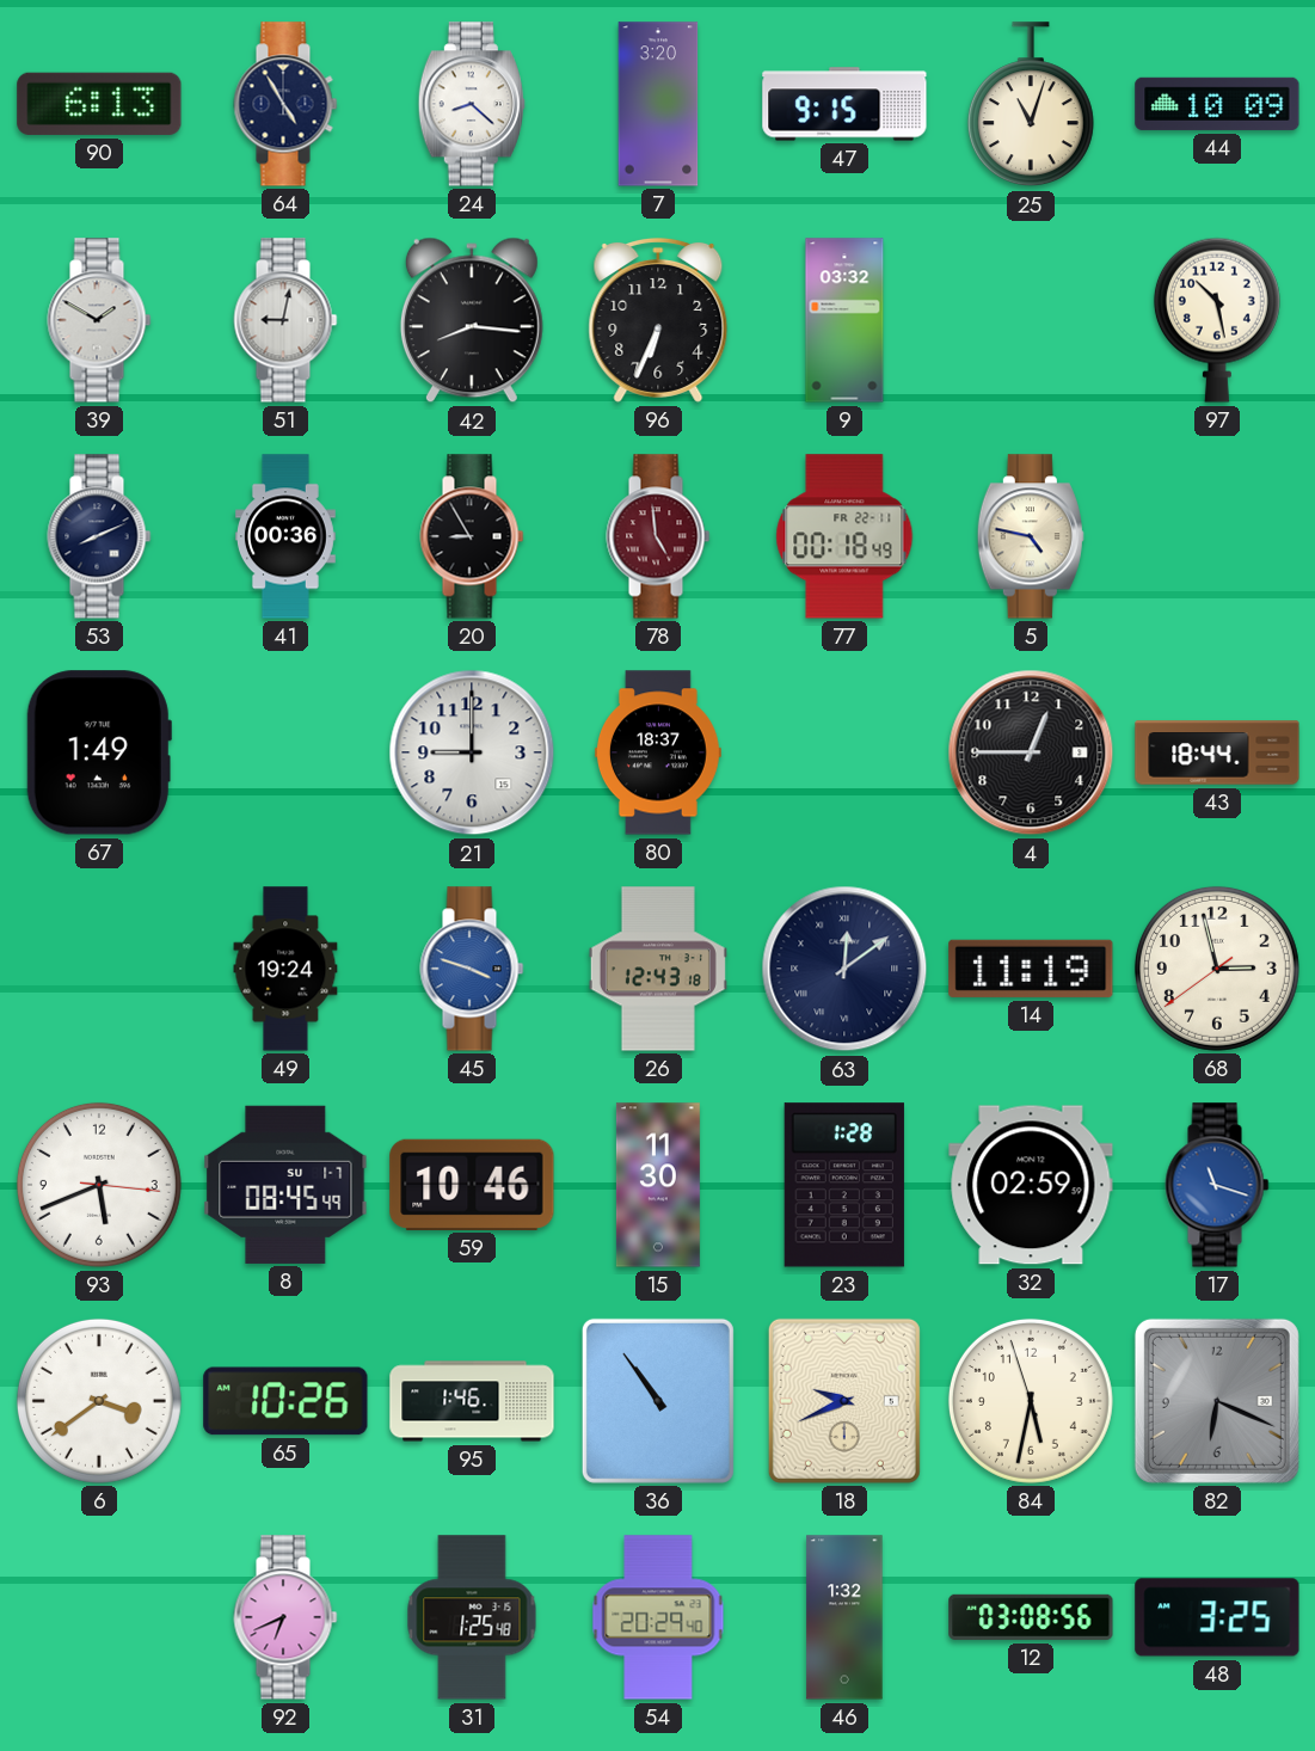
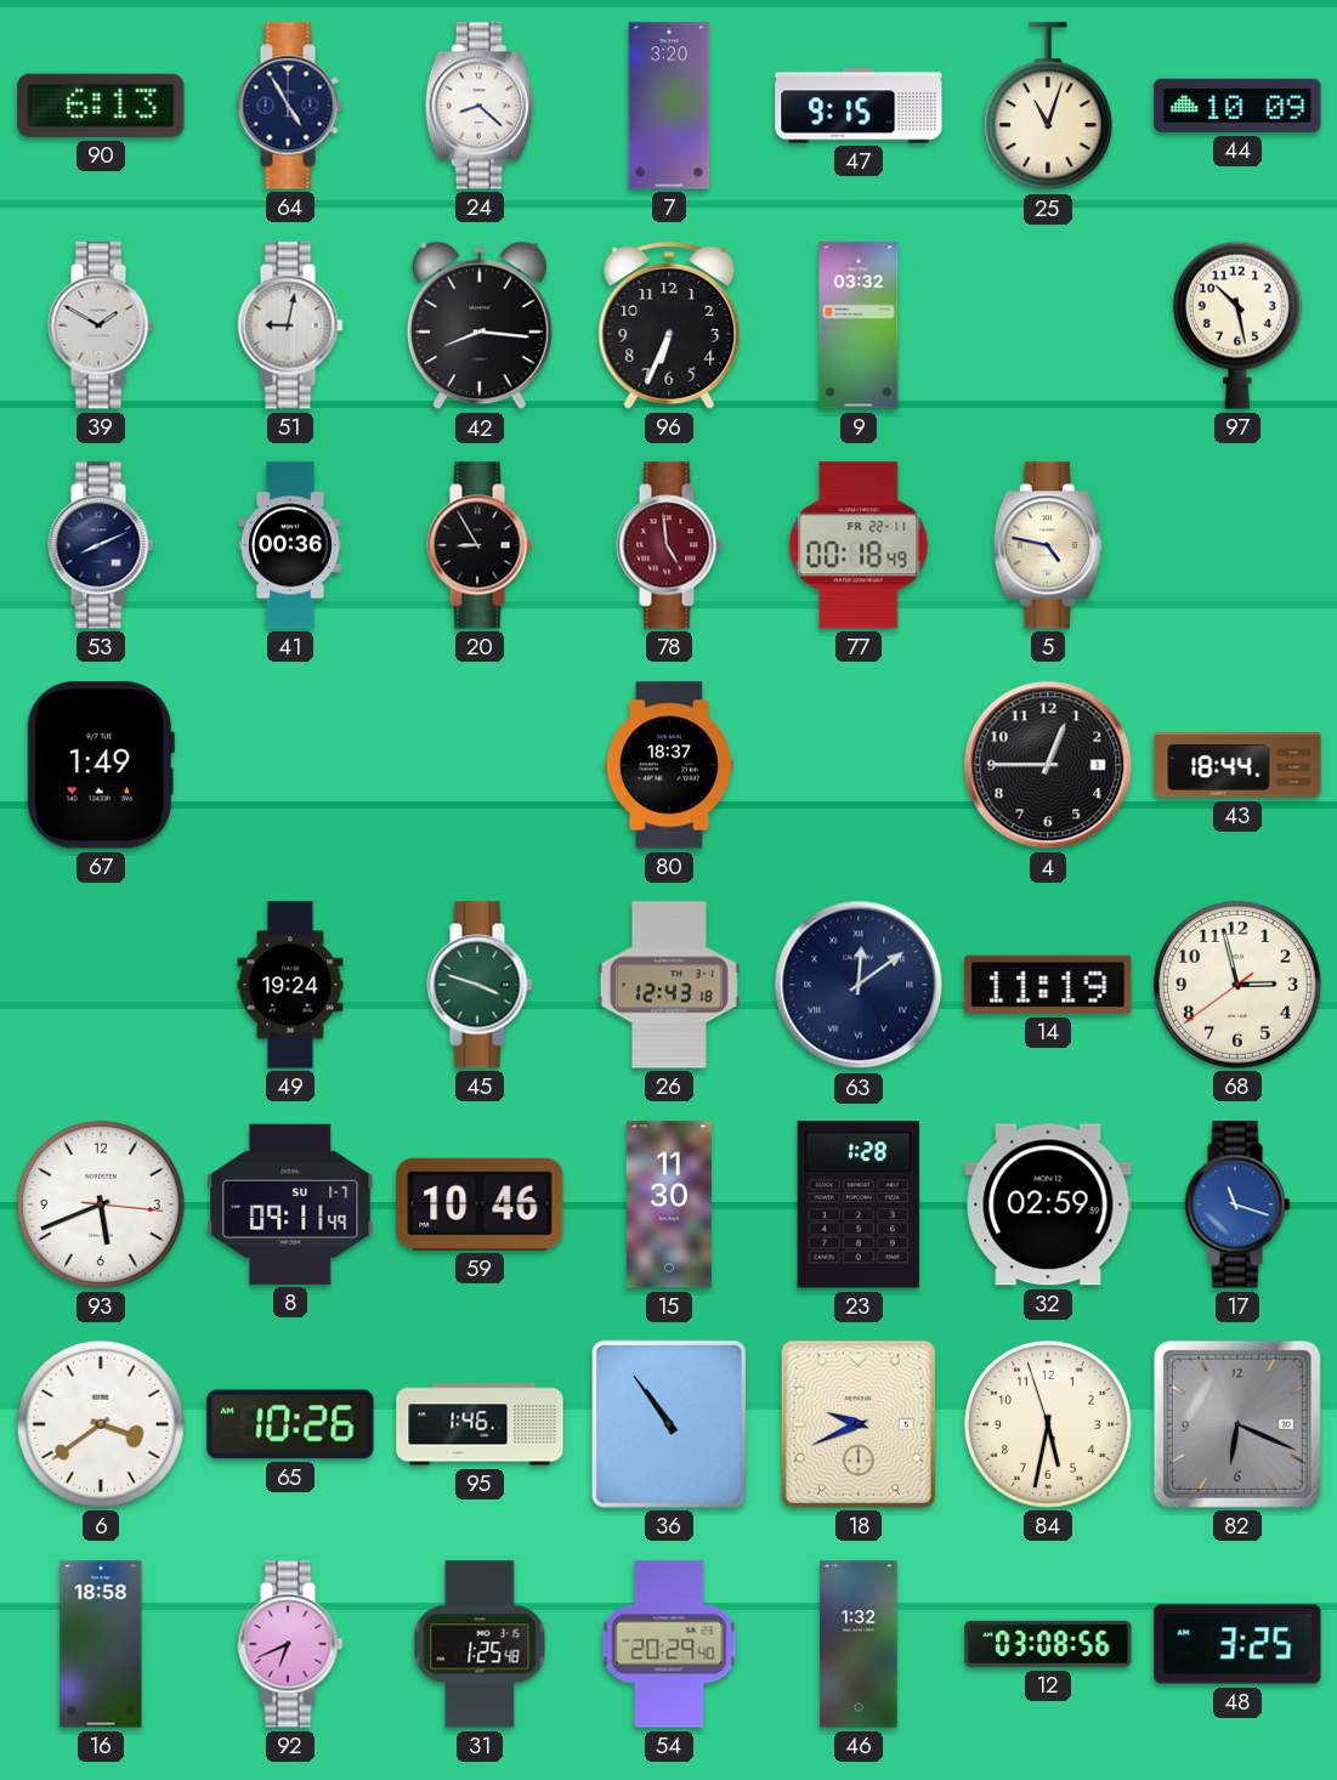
21: 9:00 -> none
45 dial: blue -> green
8: 08:45 -> 09:11
16: none -> 18:58
